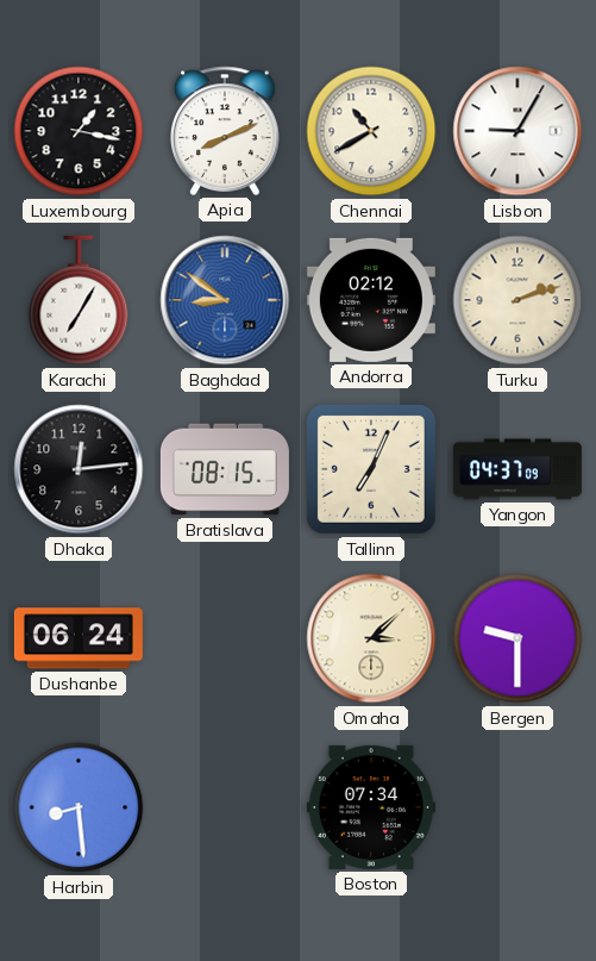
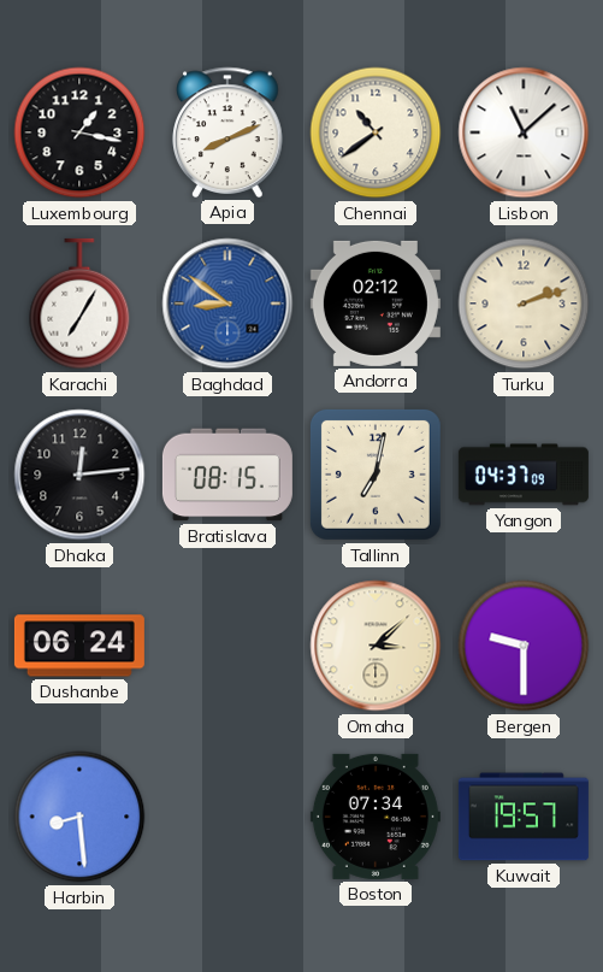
Chennai: 10:40 -> 10:39
Lisbon: 9:05 -> 11:08
Tallinn: 7:04 -> 7:02
Kuwait: none -> 19:57
